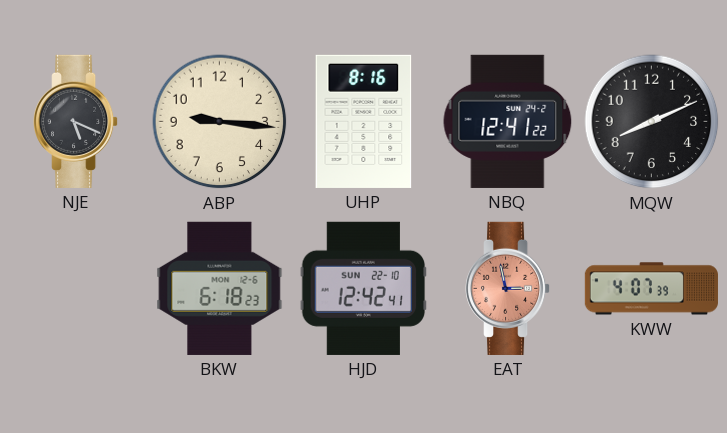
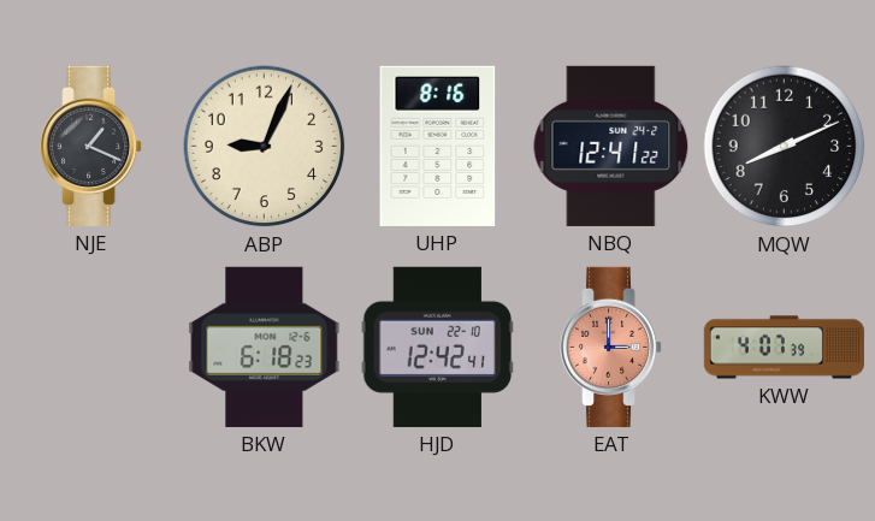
NJE: 5:19 -> 1:19
ABP: 9:16 -> 9:04
EAT: 2:58 -> 3:00
